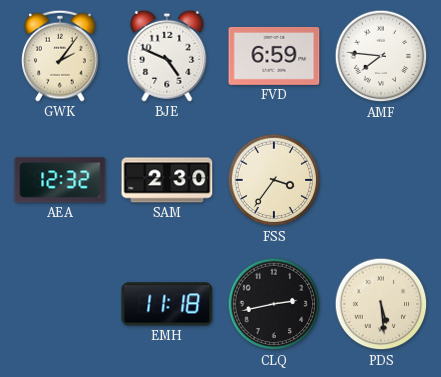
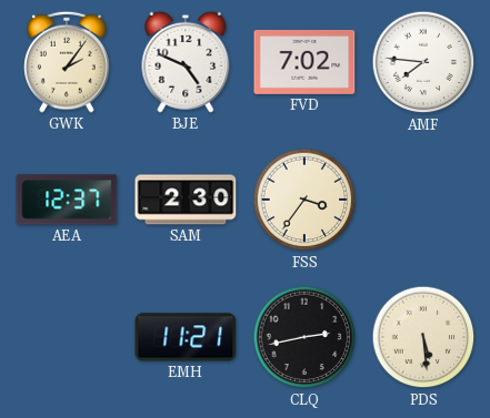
FVD: 6:59 -> 7:02
AEA: 12:32 -> 12:37
EMH: 11:18 -> 11:21
